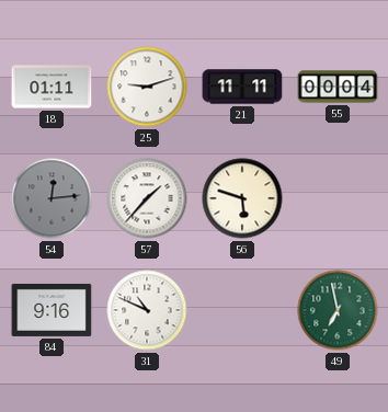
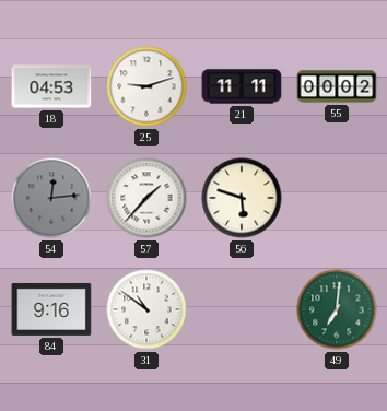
18: 01:11 -> 04:53
55: 00:04 -> 00:02
31: 10:49 -> 10:51
49: 6:58 -> 7:01
